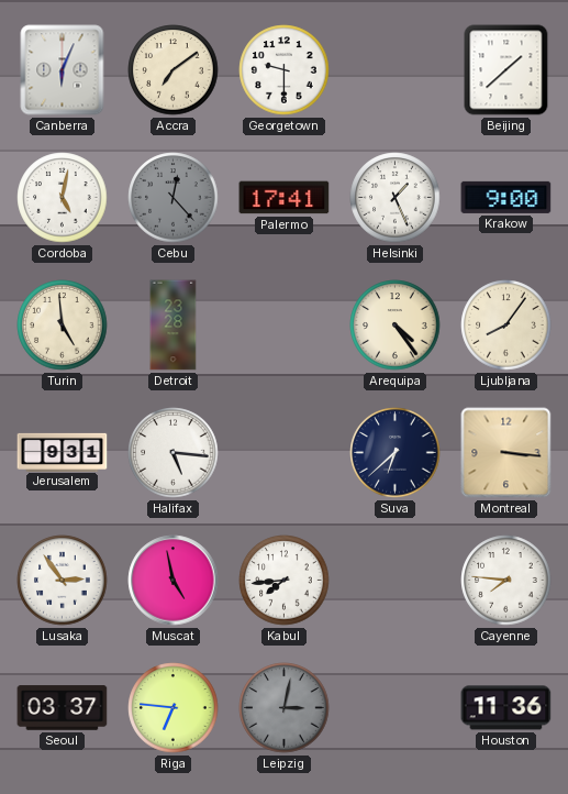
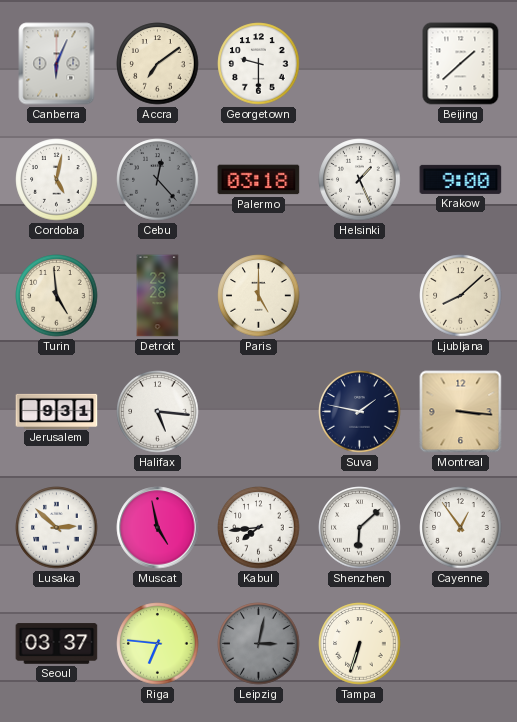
Palermo: 17:41 -> 03:18
Paris: none -> 5:00
Arequipa: 4:24 -> none
Ljubljana: 8:06 -> 8:08
Suva: 6:38 -> 1:47
Lusaka: 2:54 -> 2:52
Shenzhen: none -> 6:08
Cayenne: 7:46 -> 12:54
Tampa: none -> 6:33
Houston: 11:36 -> none
